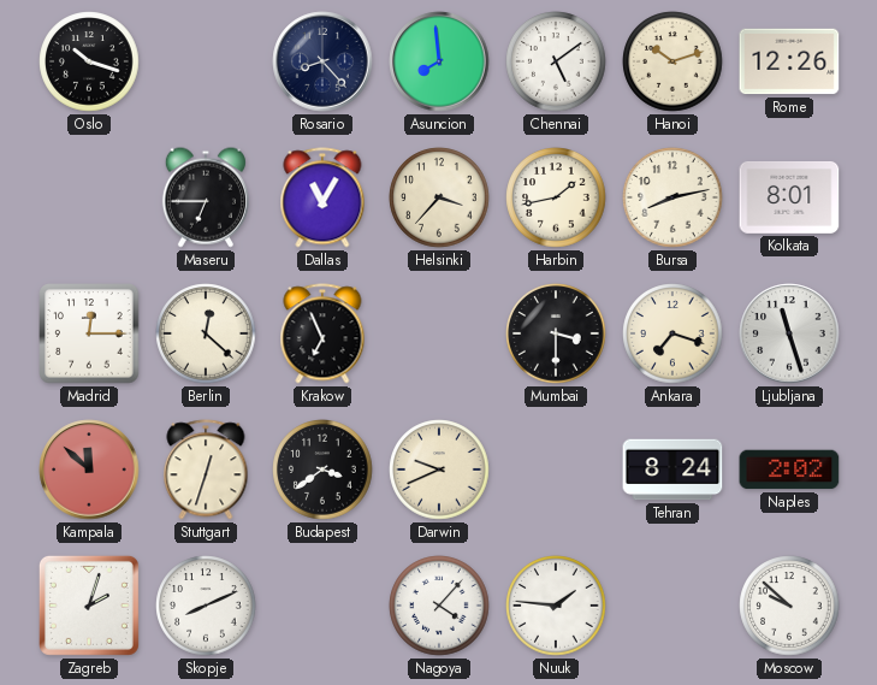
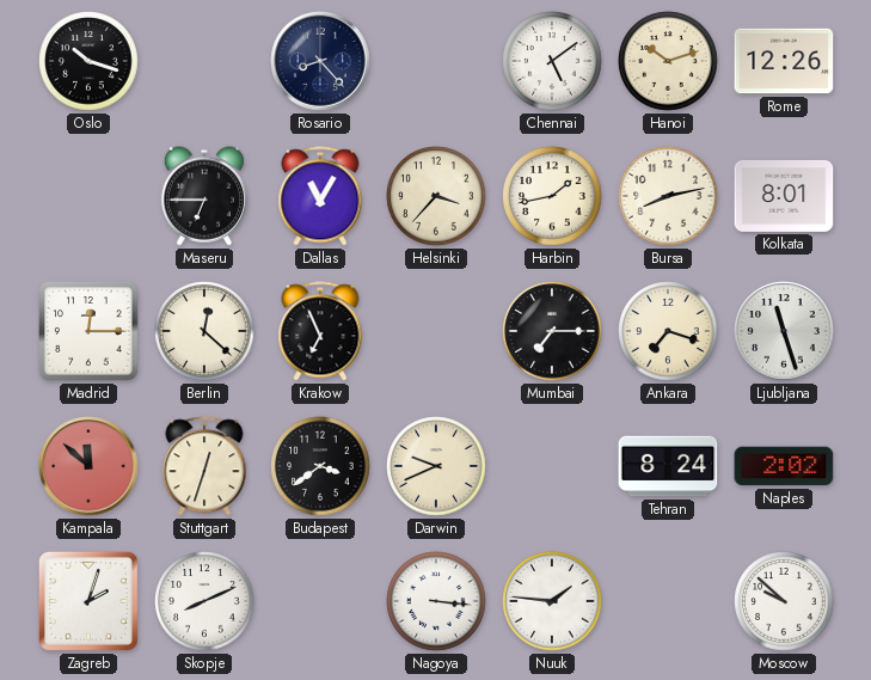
Asuncion: 7:59 -> none
Mumbai: 3:30 -> 7:15
Nagoya: 4:07 -> 3:16
